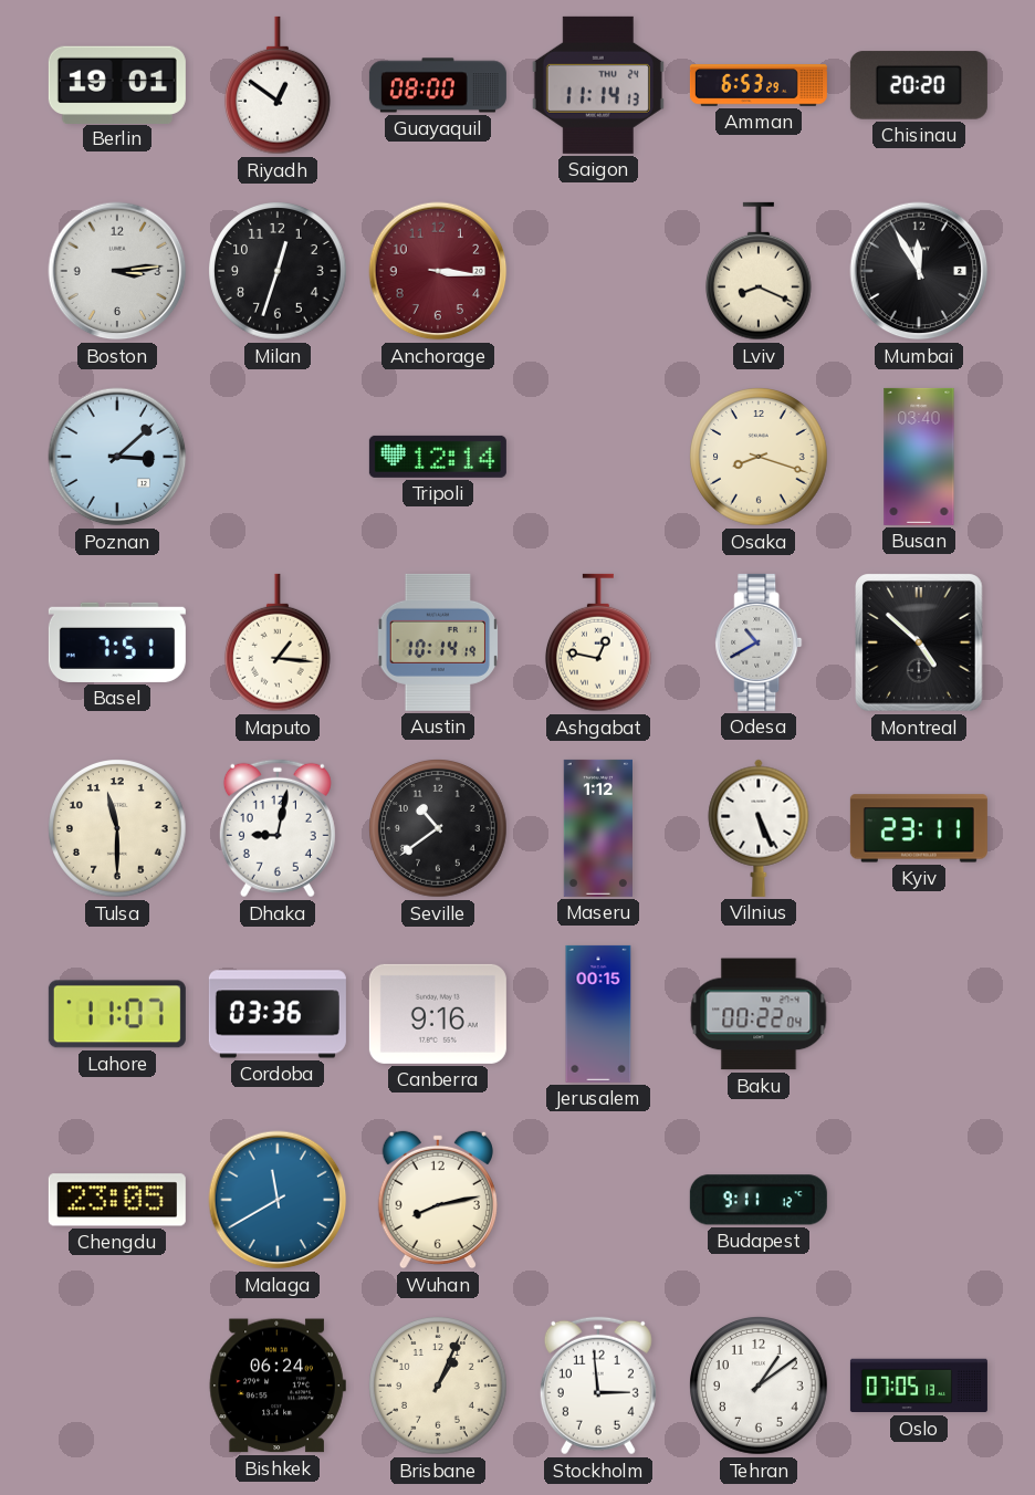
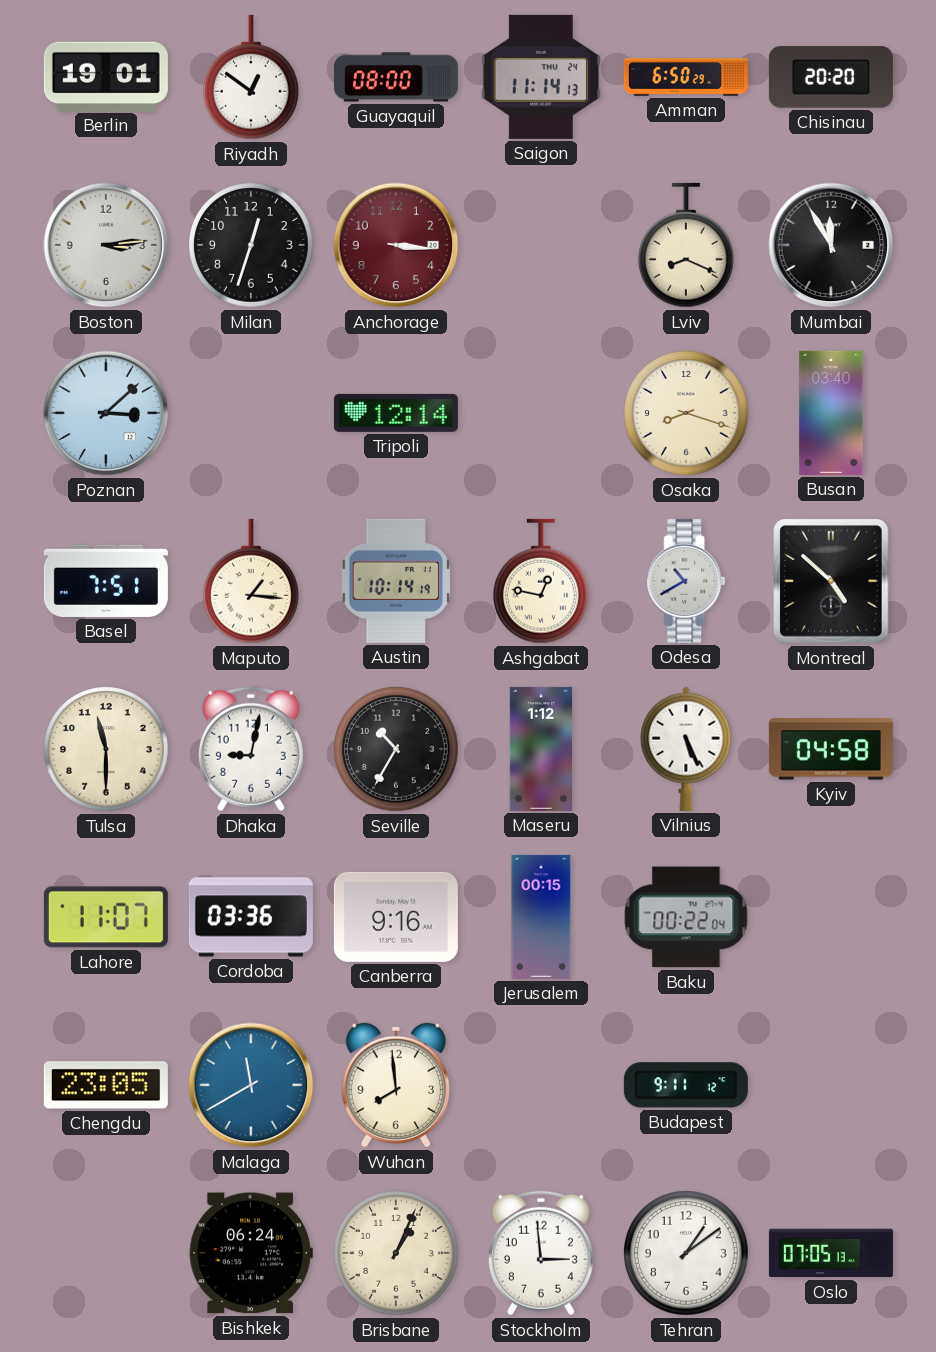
Amman: 6:53 -> 6:50
Seville: 10:39 -> 10:35
Kyiv: 23:11 -> 04:58
Wuhan: 8:13 -> 7:59
